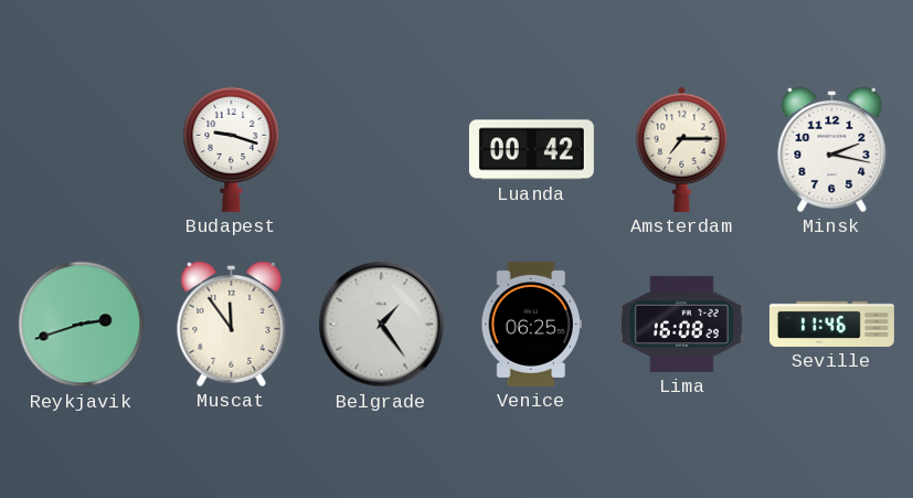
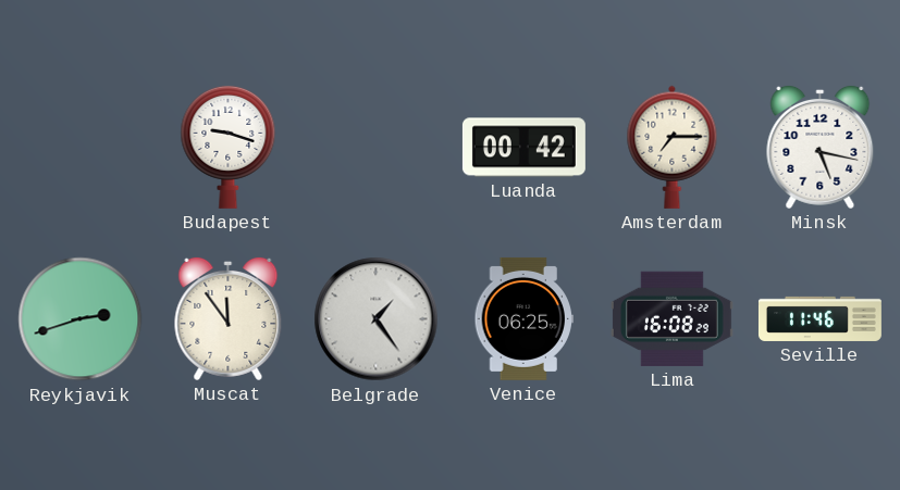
Minsk: 2:17 -> 5:17
